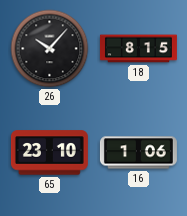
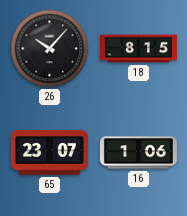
65: 23:10 -> 23:07
